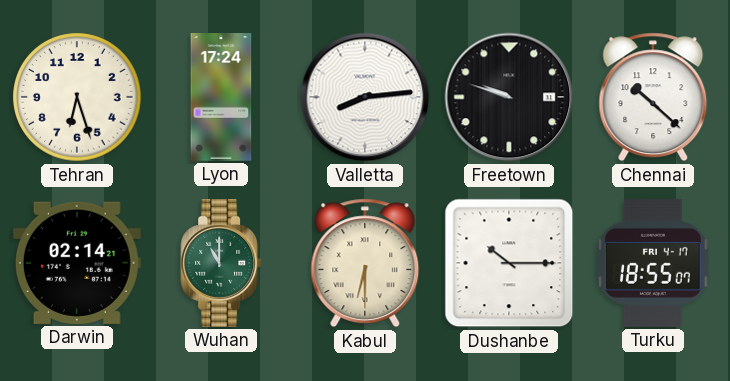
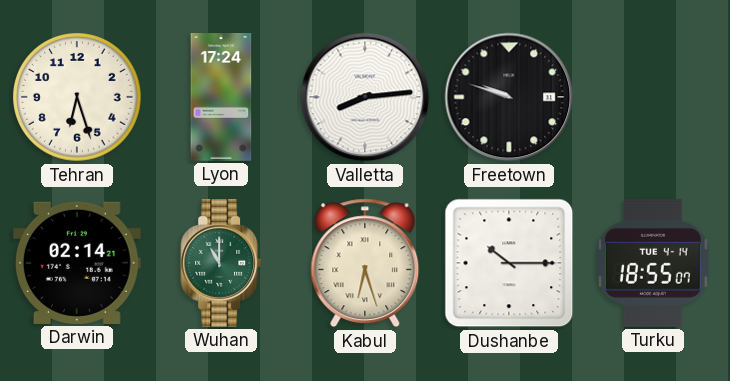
Chennai: 10:22 -> none
Kabul: 6:30 -> 6:27
Turku date: FRI 4-17 -> TUE 4-14
